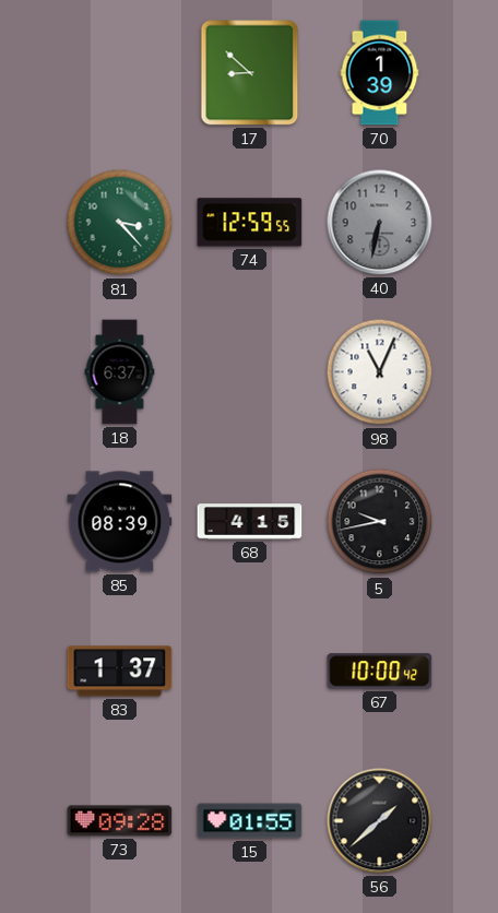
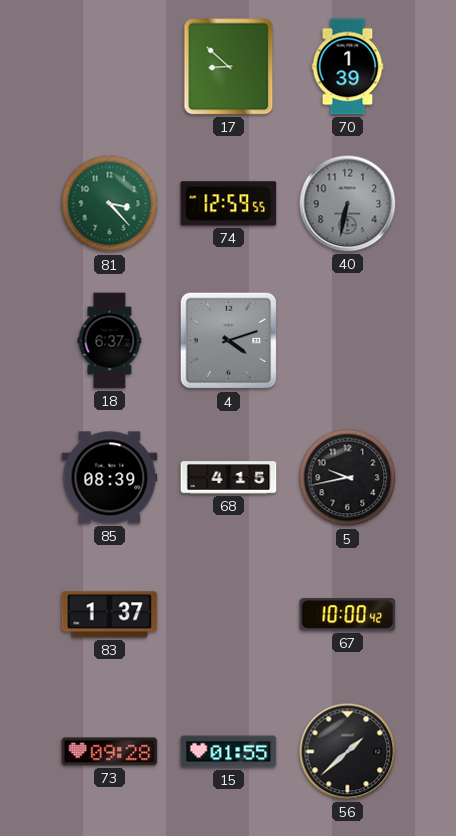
4: none -> 4:12
98: 11:04 -> none
